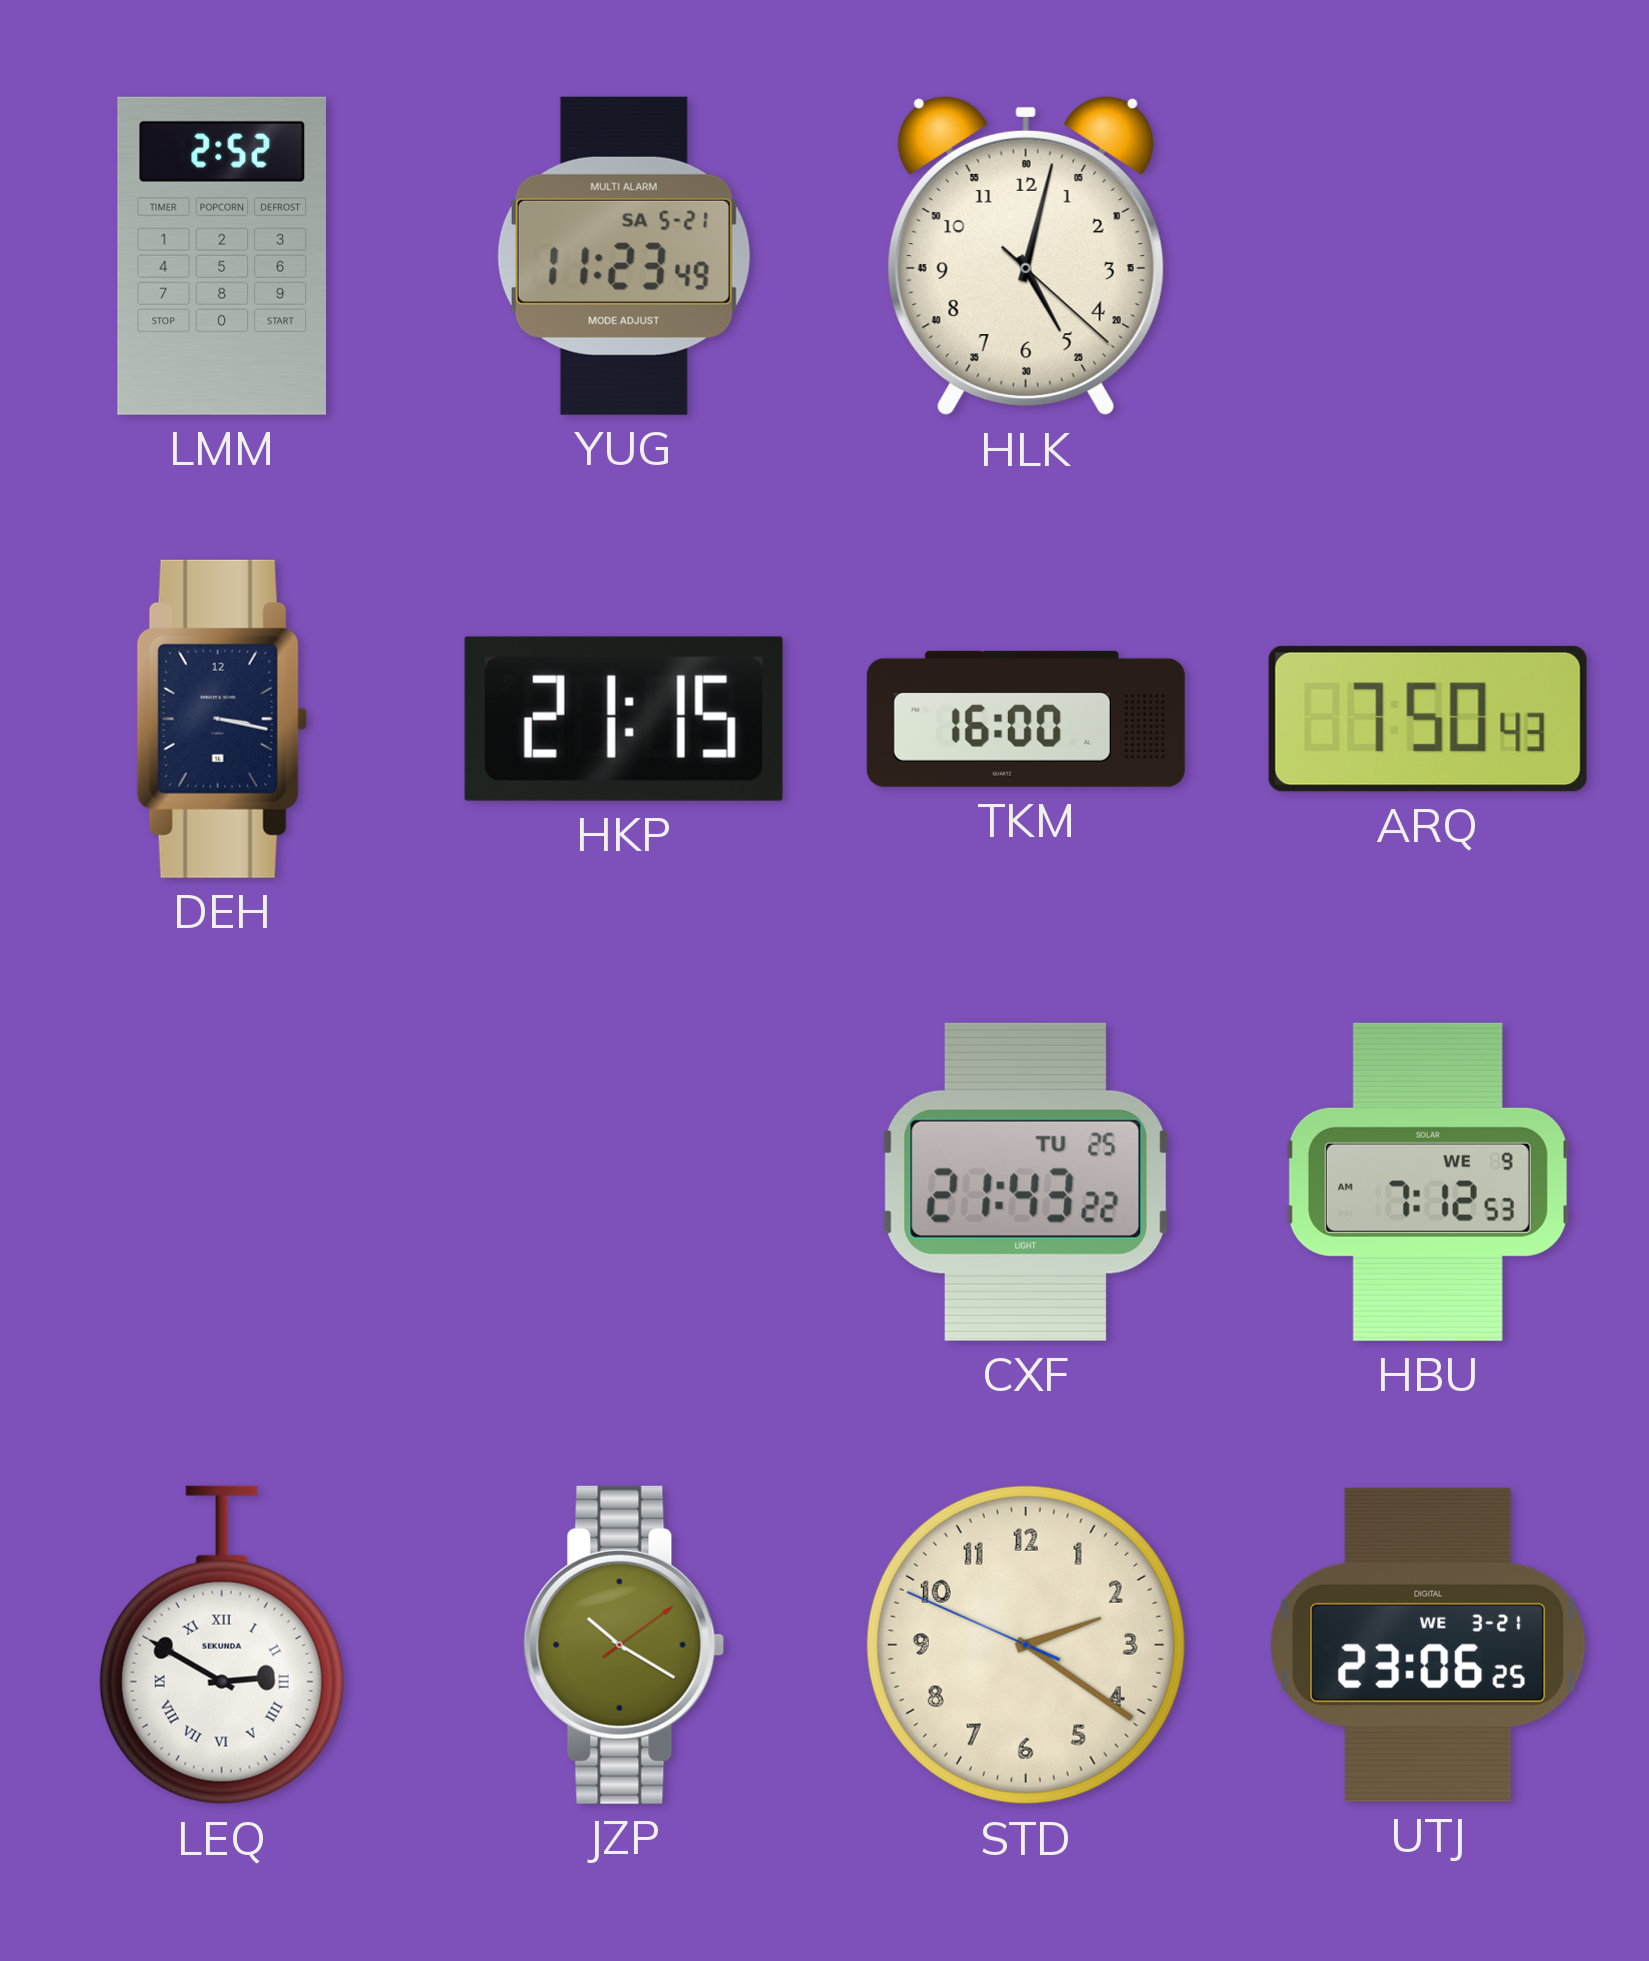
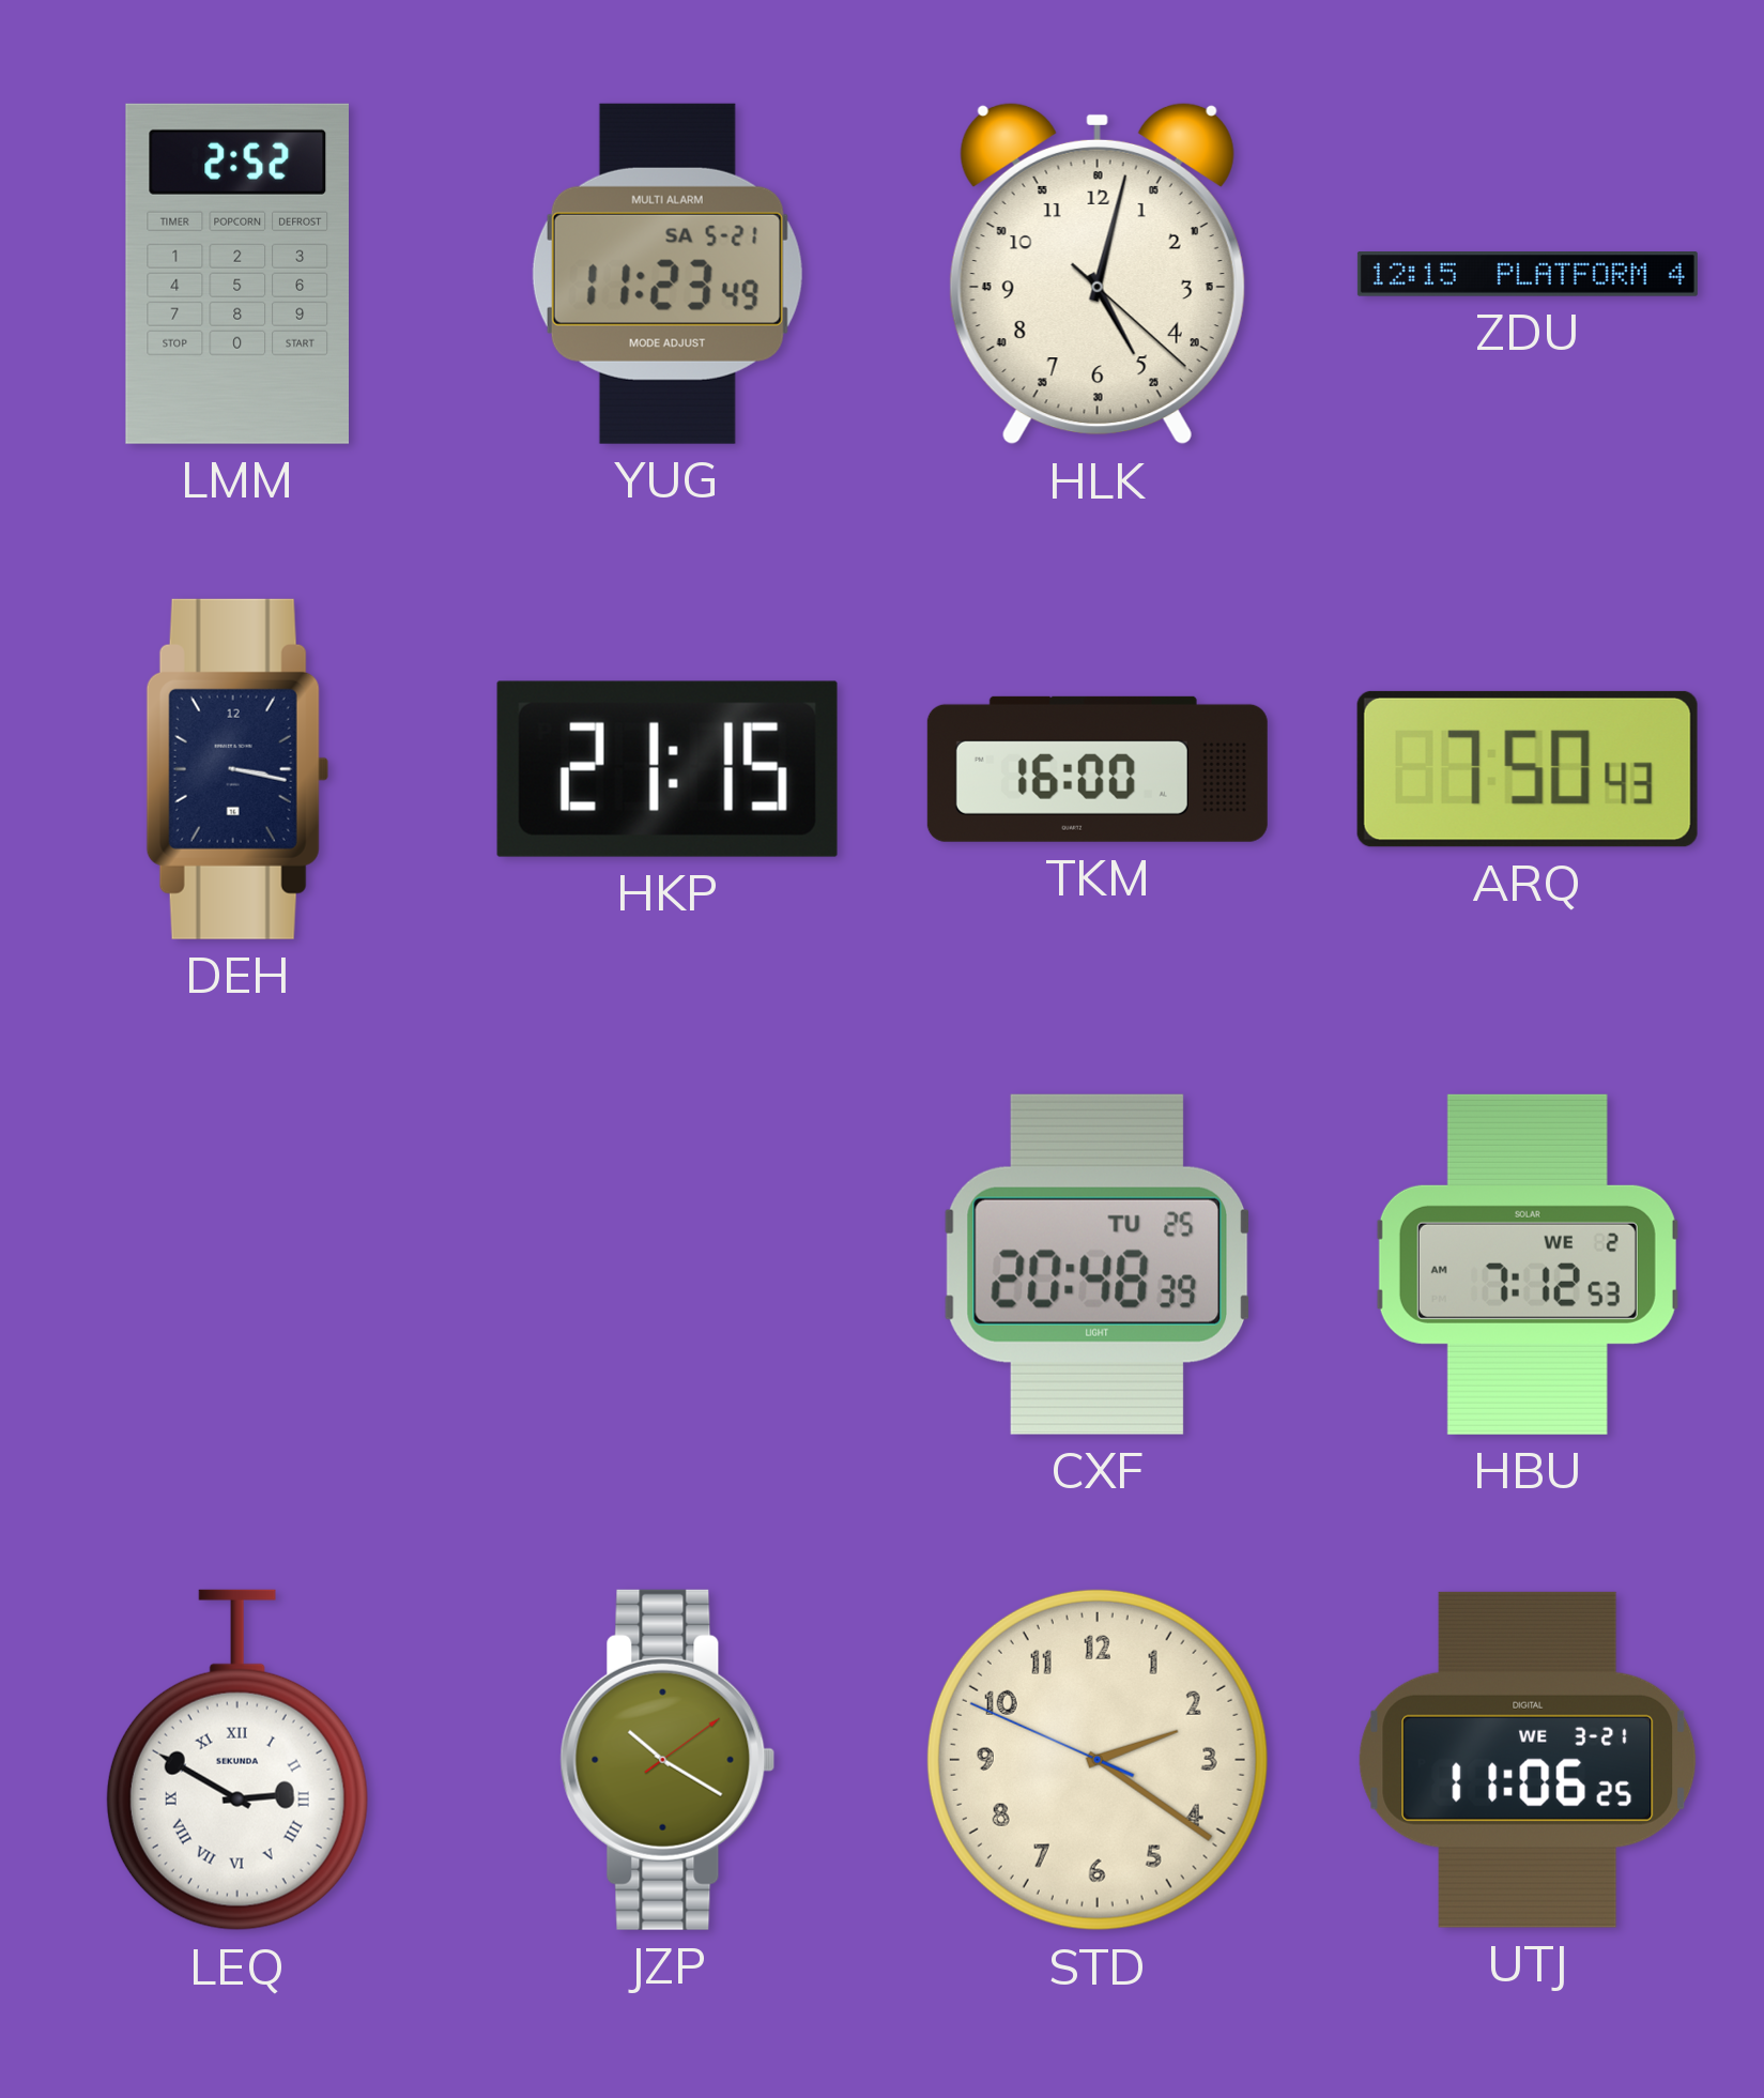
ZDU: none -> 12:15
CXF: 21:43 -> 20:48
HBU date: WE 9 -> WE 2
UTJ: 23:06 -> 11:06
